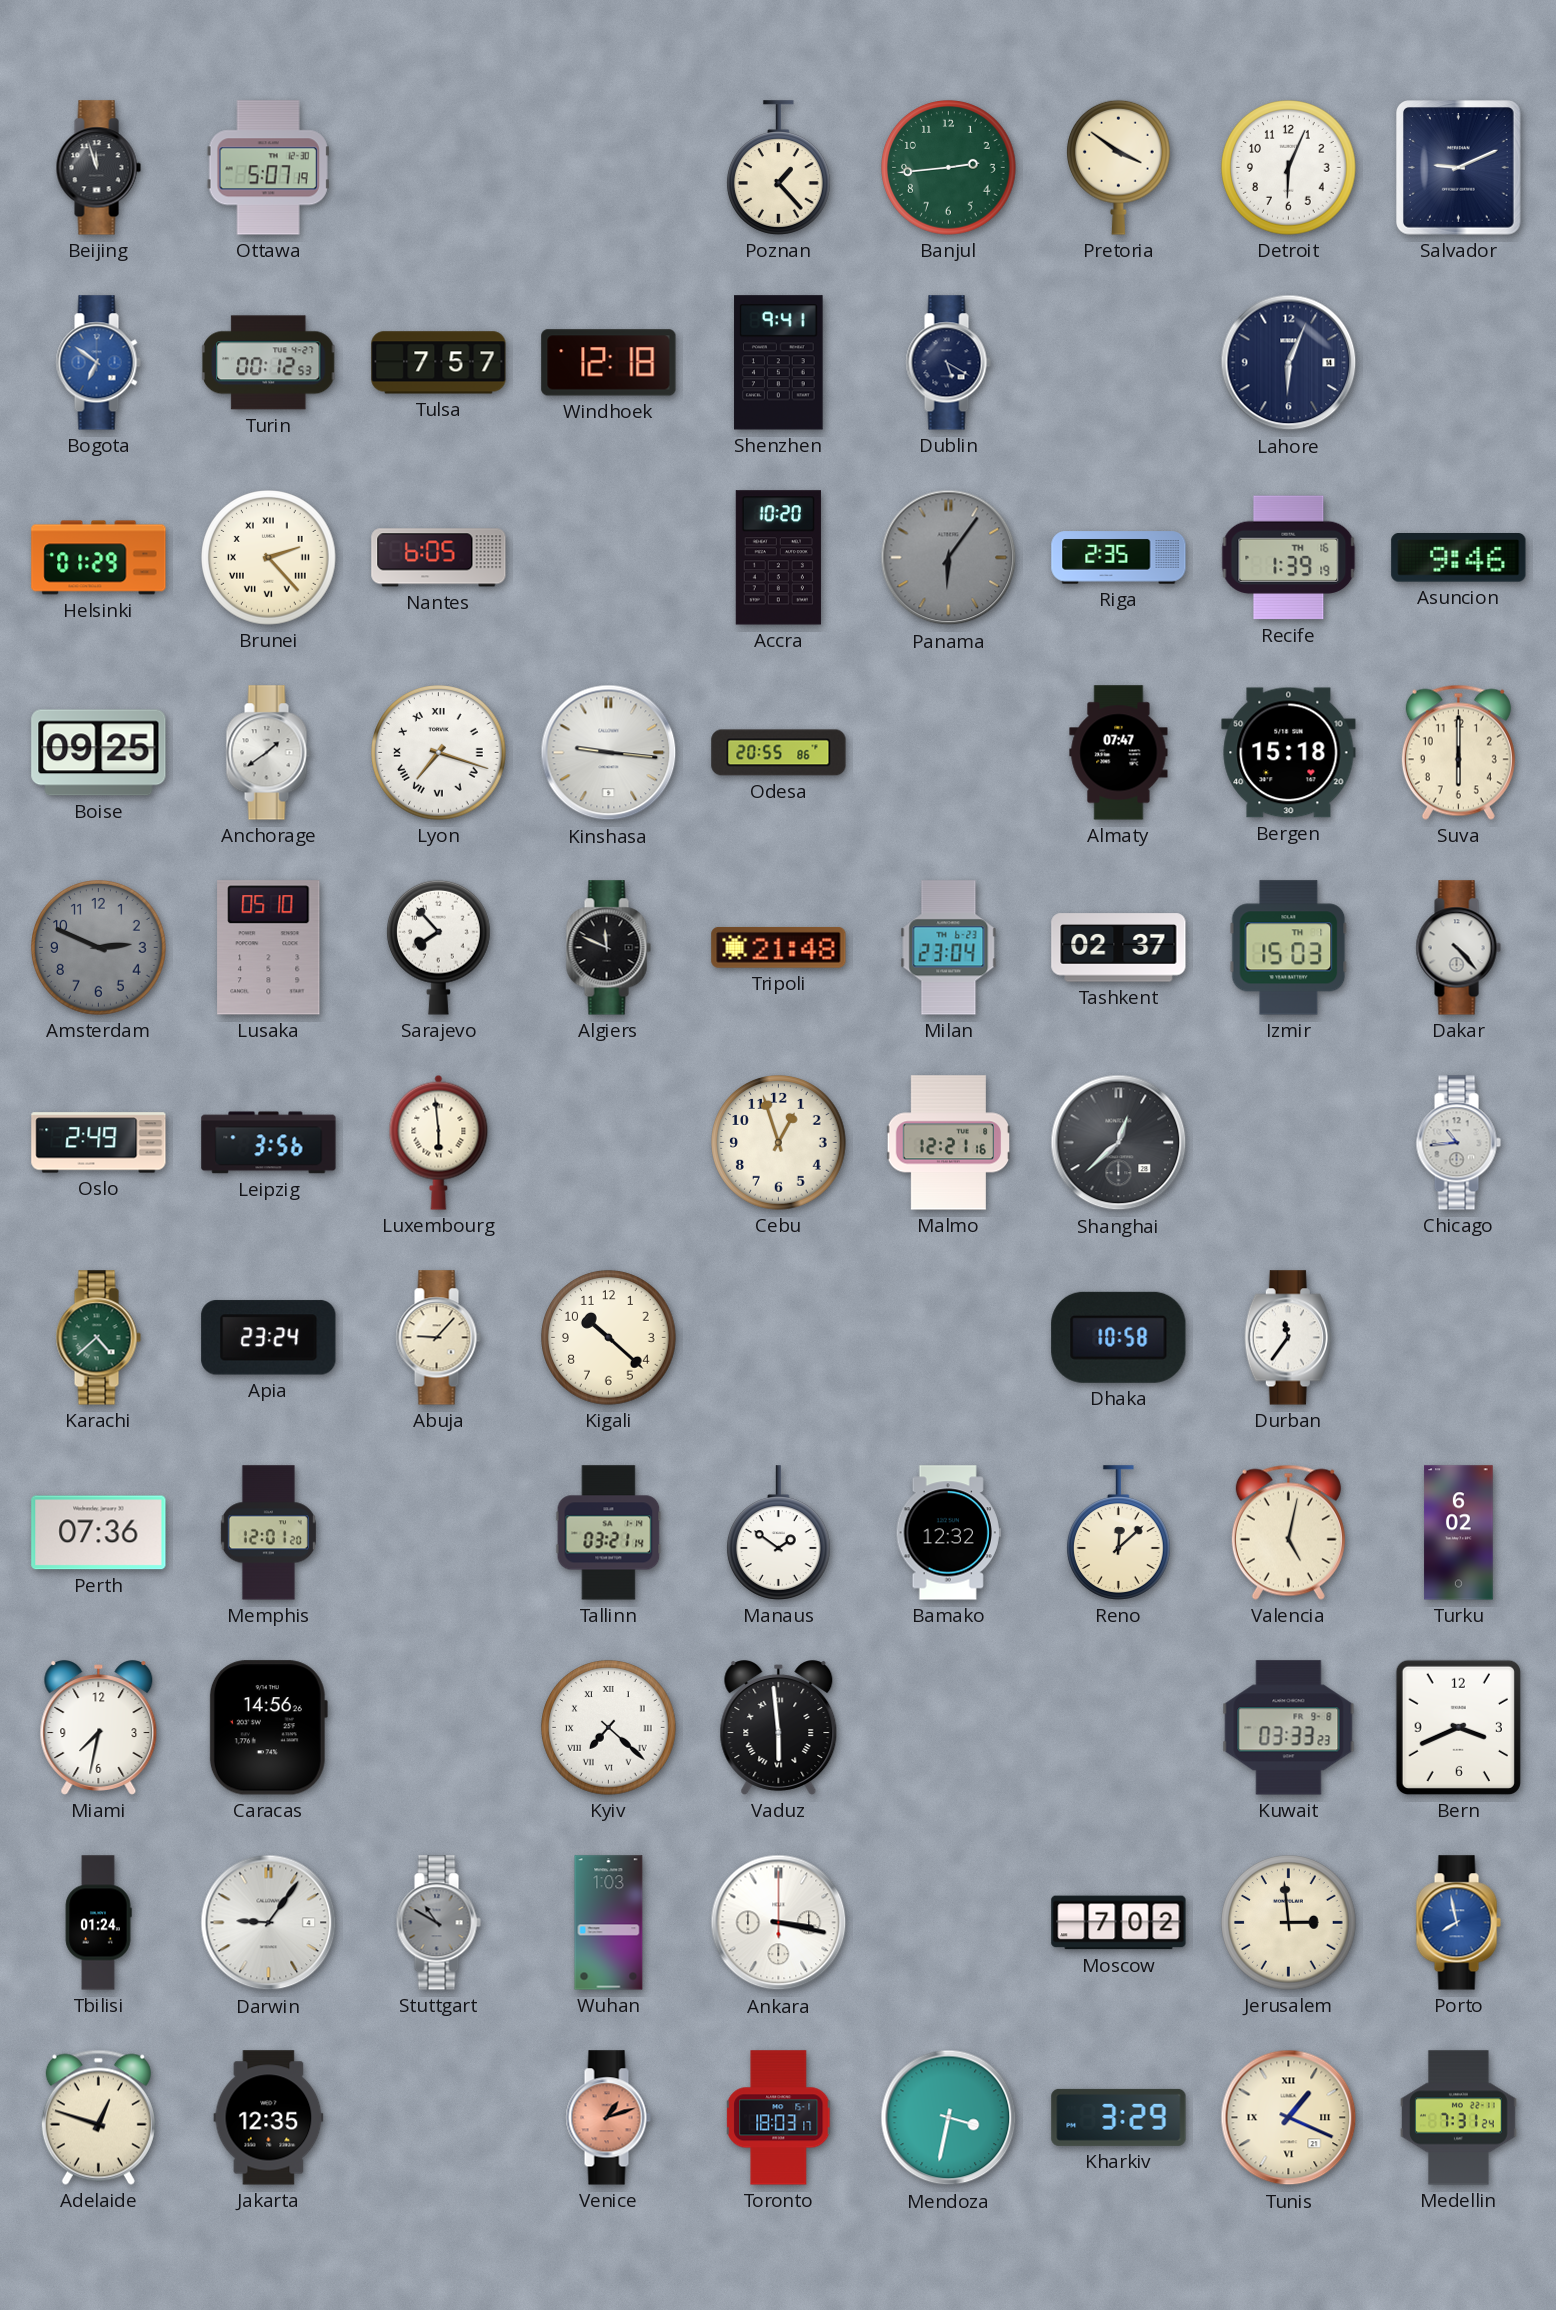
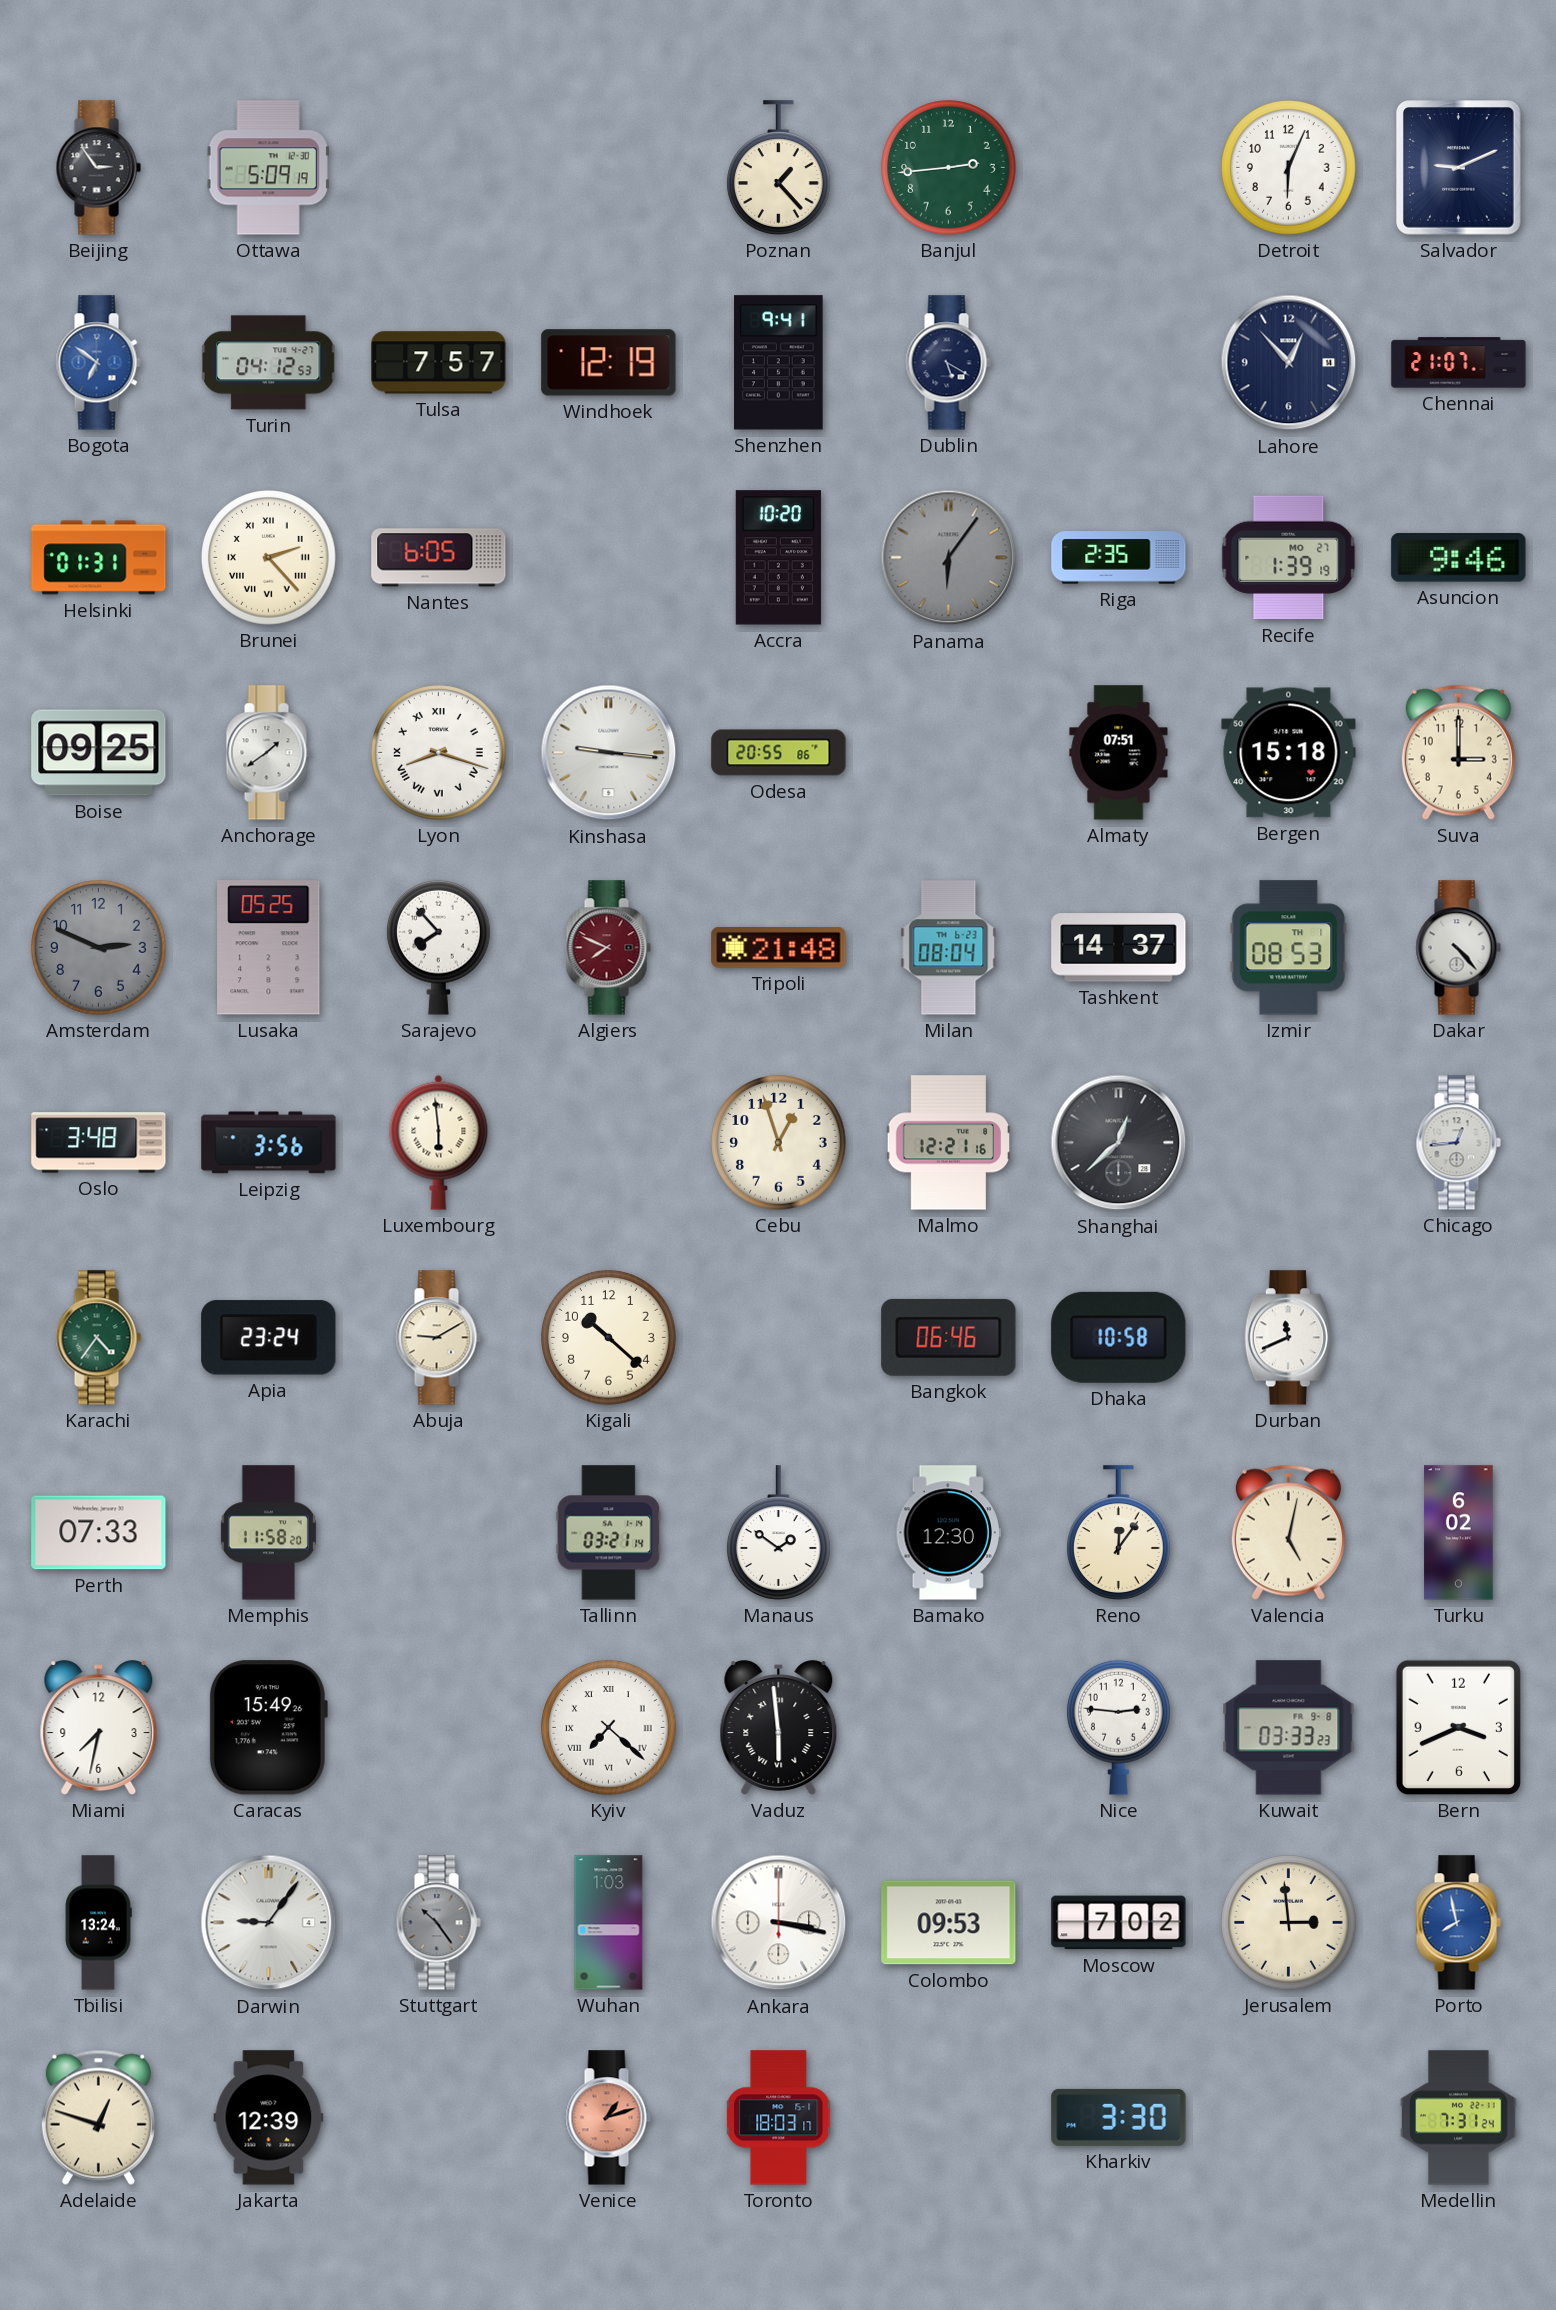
Beijing: 11:57 -> 2:54
Ottawa: 5:07 -> 5:09
Pretoria: 3:51 -> none
Turin: 00:12 -> 04:12
Windhoek: 12:18 -> 12:19
Lahore: 6:04 -> 12:53
Chennai: none -> 21:07
Helsinki: 01:29 -> 01:31
Recife date: TH 16 -> MO 27
Lyon: 7:18 -> 8:18
Almaty: 07:47 -> 07:51
Suva: 6:00 -> 3:00
Lusaka: 05:10 -> 05:25
Algiers: 11:49 -> 7:49
Algiers dial: black -> burgundy
Milan: 23:04 -> 08:04
Tashkent: 02:37 -> 14:37
Izmir: 15:03 -> 08:53
Oslo: 2:49 -> 3:48
Chicago: 10:44 -> 12:44
Karachi: 4:38 -> 4:36
Abuja: 9:07 -> 9:10
Bangkok: none -> 06:46
Durban: 11:36 -> 11:41
Perth: 07:36 -> 07:33
Memphis: 12:01 -> 11:58
Bamako: 12:32 -> 12:30
Reno: 12:08 -> 12:06
Caracas: 14:56 -> 15:49
Nice: none -> 2:46
Tbilisi: 01:24 -> 13:24
Stuttgart: 10:50 -> 10:24
Colombo: none -> 09:53
Jakarta: 12:35 -> 12:39
Mendoza: 3:32 -> none
Kharkiv: 3:29 -> 3:30
Tunis: 1:19 -> none
